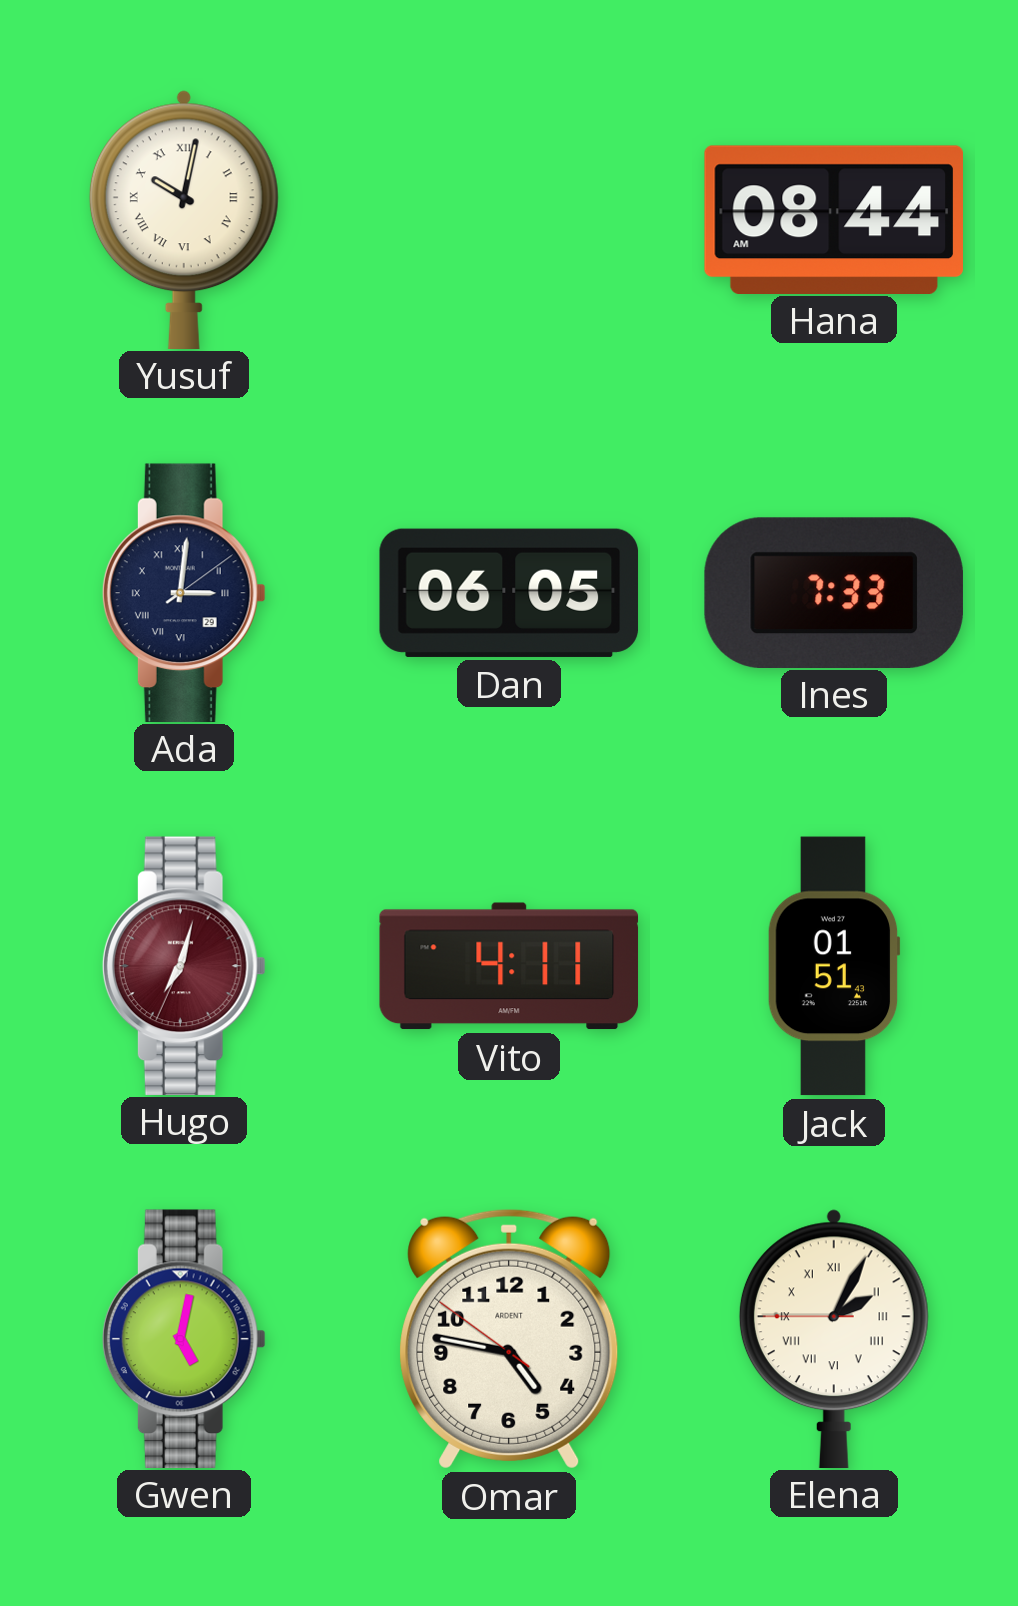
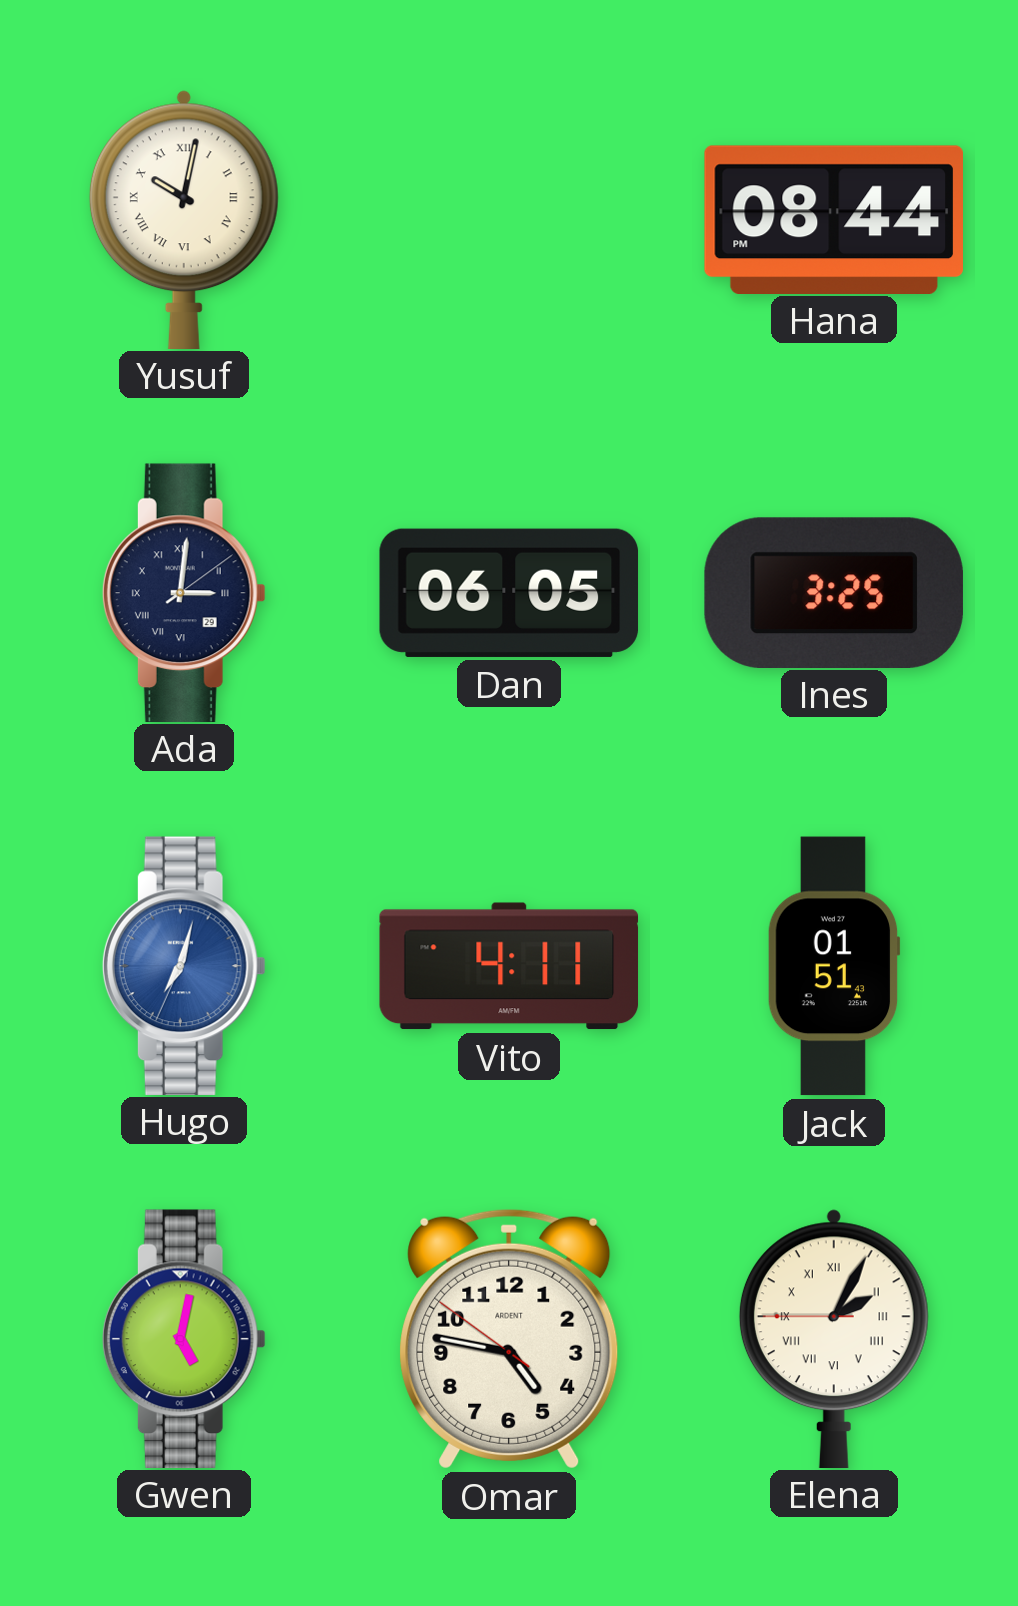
Hana: 08:44 AM -> 08:44 PM
Ines: 7:33 -> 3:25
Hugo dial: burgundy -> blue
